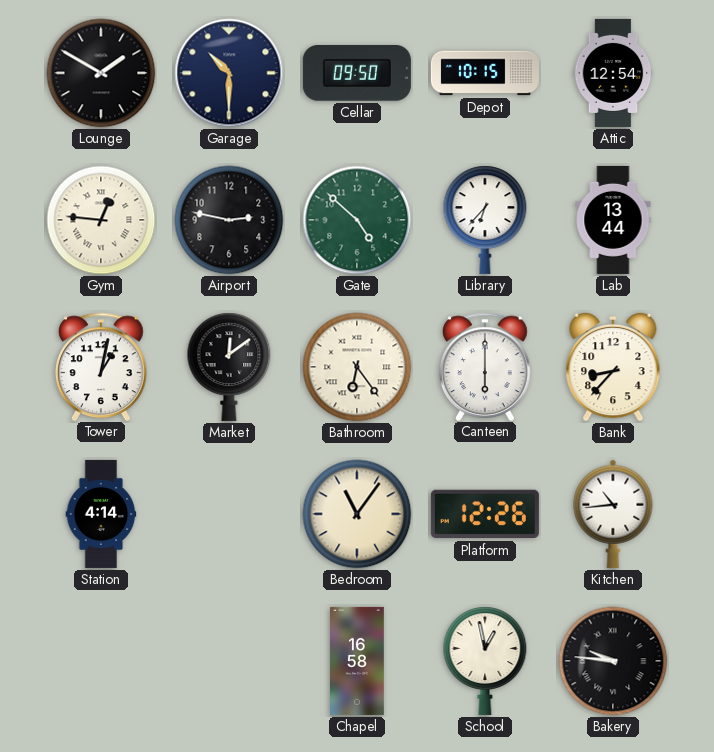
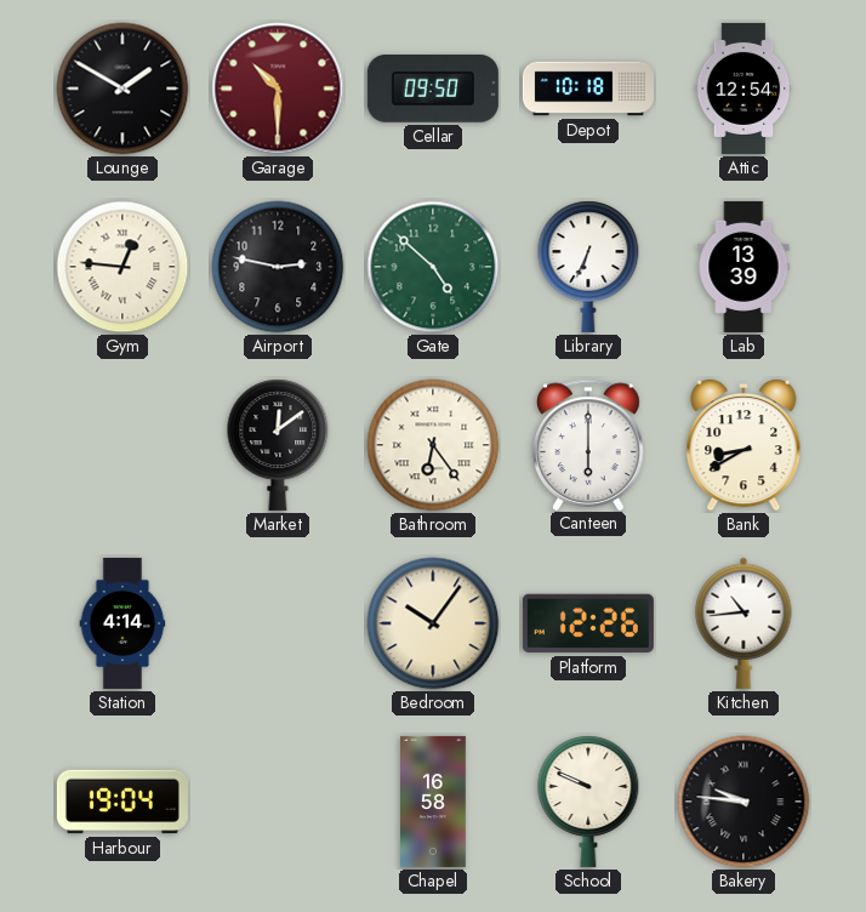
Garage dial: navy -> burgundy
Depot: 10:15 -> 10:18
Library: 6:37 -> 6:34
Lab: 13:44 -> 13:39
Tower: 1:02 -> none
Bank: 8:37 -> 8:40
Bedroom: 11:06 -> 10:06
Harbour: none -> 19:04
School: 12:58 -> 9:49
